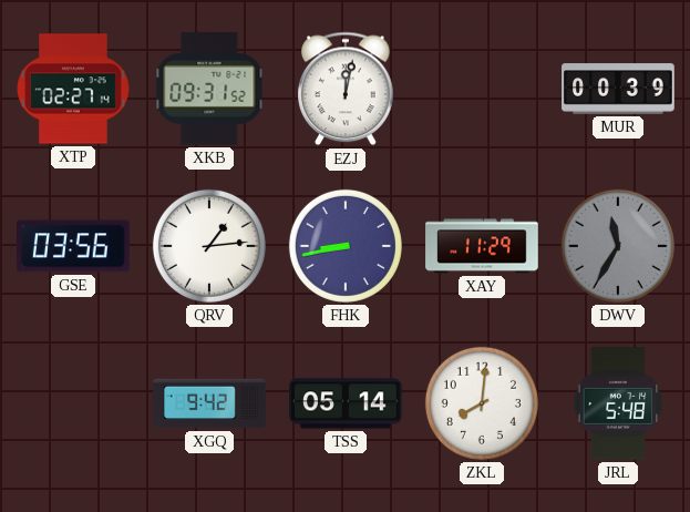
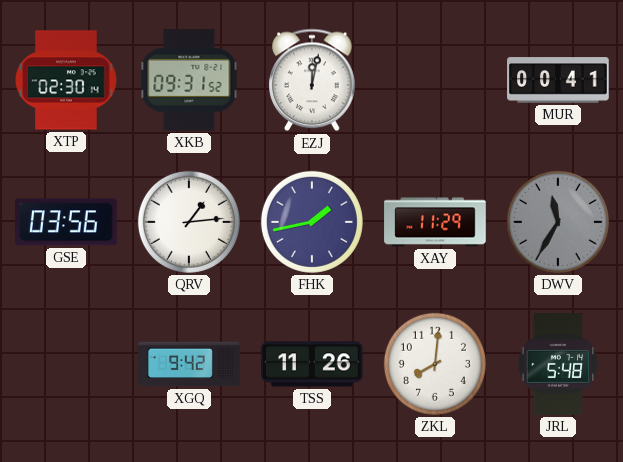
XTP: 02:27 -> 02:30
MUR: 00:39 -> 00:41
FHK: 8:43 -> 1:43
TSS: 05:14 -> 11:26
